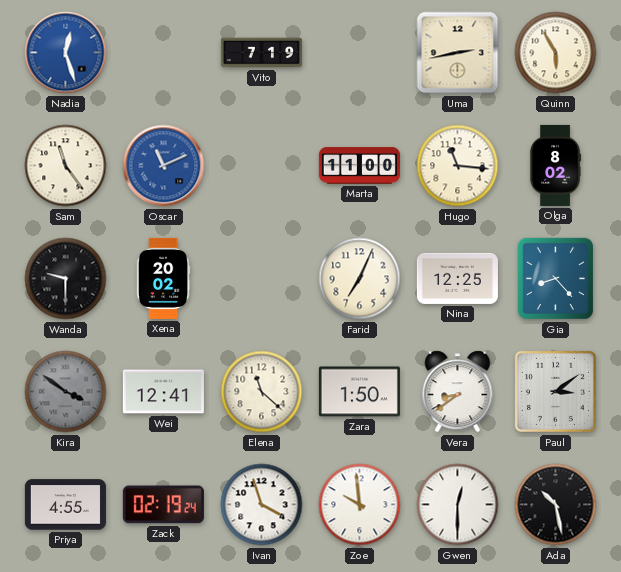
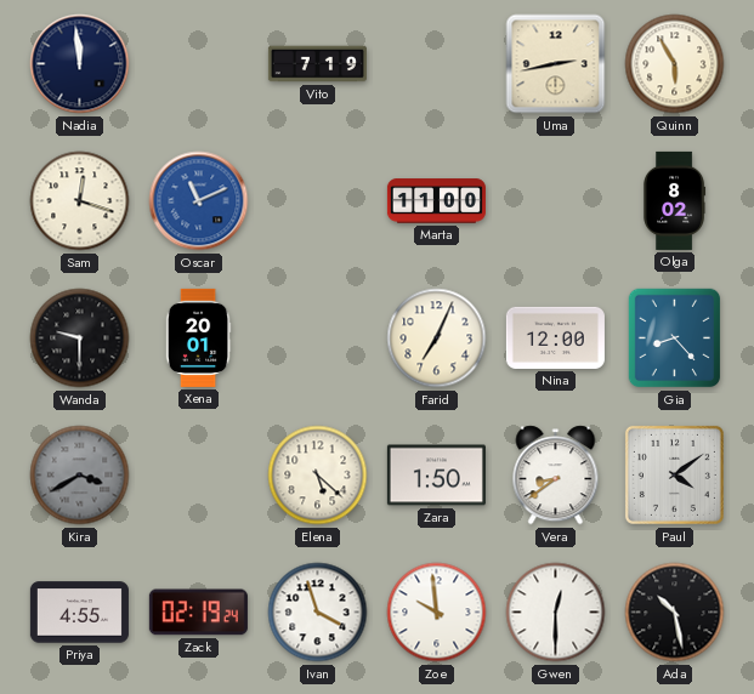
Nadia: 12:27 -> 11:59
Nadia dial: blue -> navy
Sam: 11:24 -> 12:18
Hugo: 11:16 -> none
Xena: 20:02 -> 20:01
Nina: 12:25 -> 12:00
Kira: 3:51 -> 3:40
Wei: 12:41 -> none
Elena: 11:22 -> 5:22
Paul: 3:09 -> 4:09
